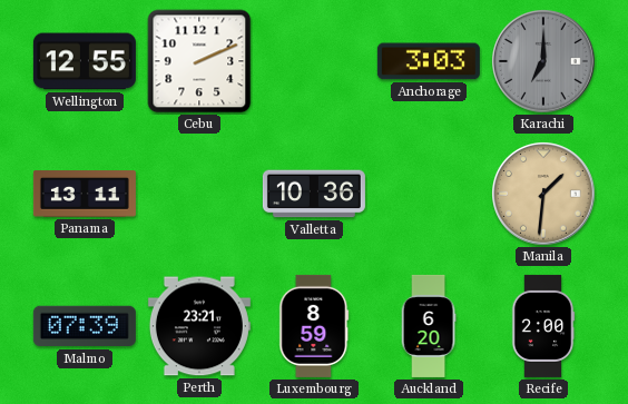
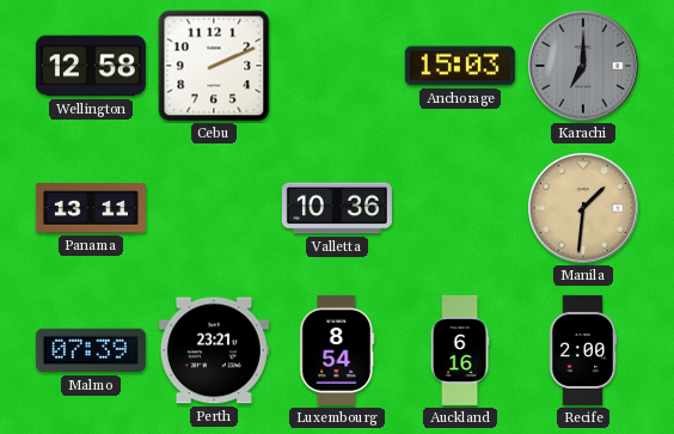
Wellington: 12:55 -> 12:58
Anchorage: 3:03 -> 15:03
Luxembourg: 8:59 -> 8:54
Auckland: 6:20 -> 6:16
